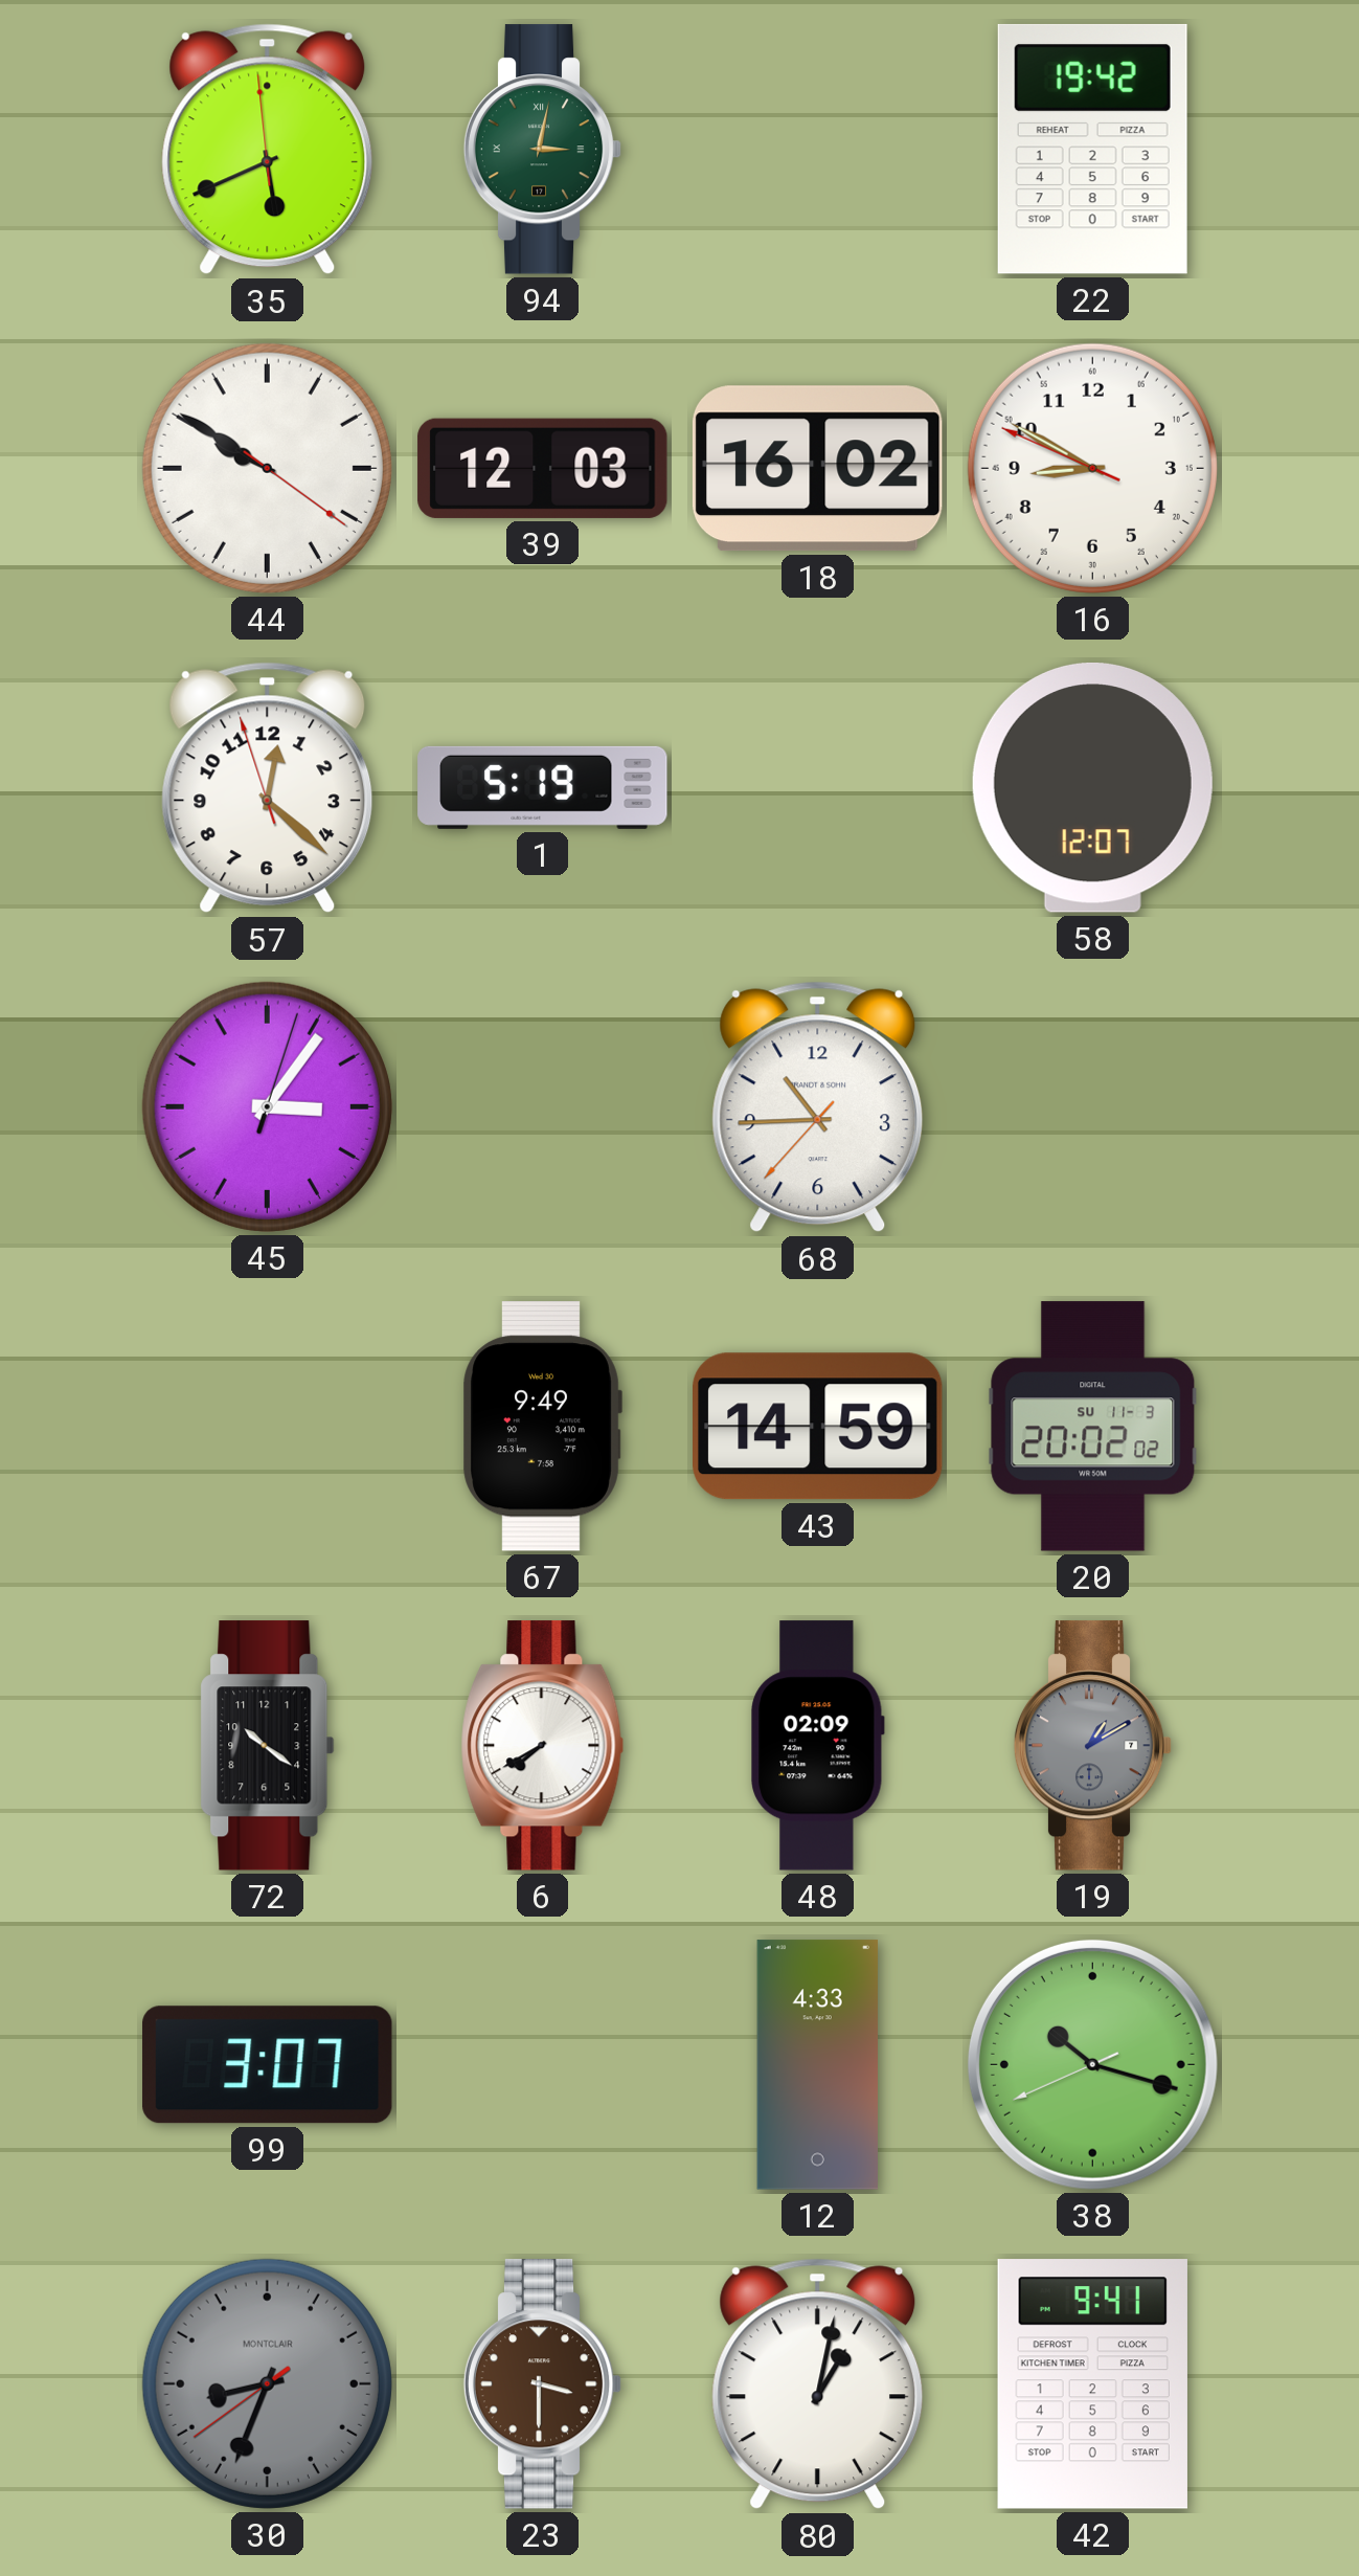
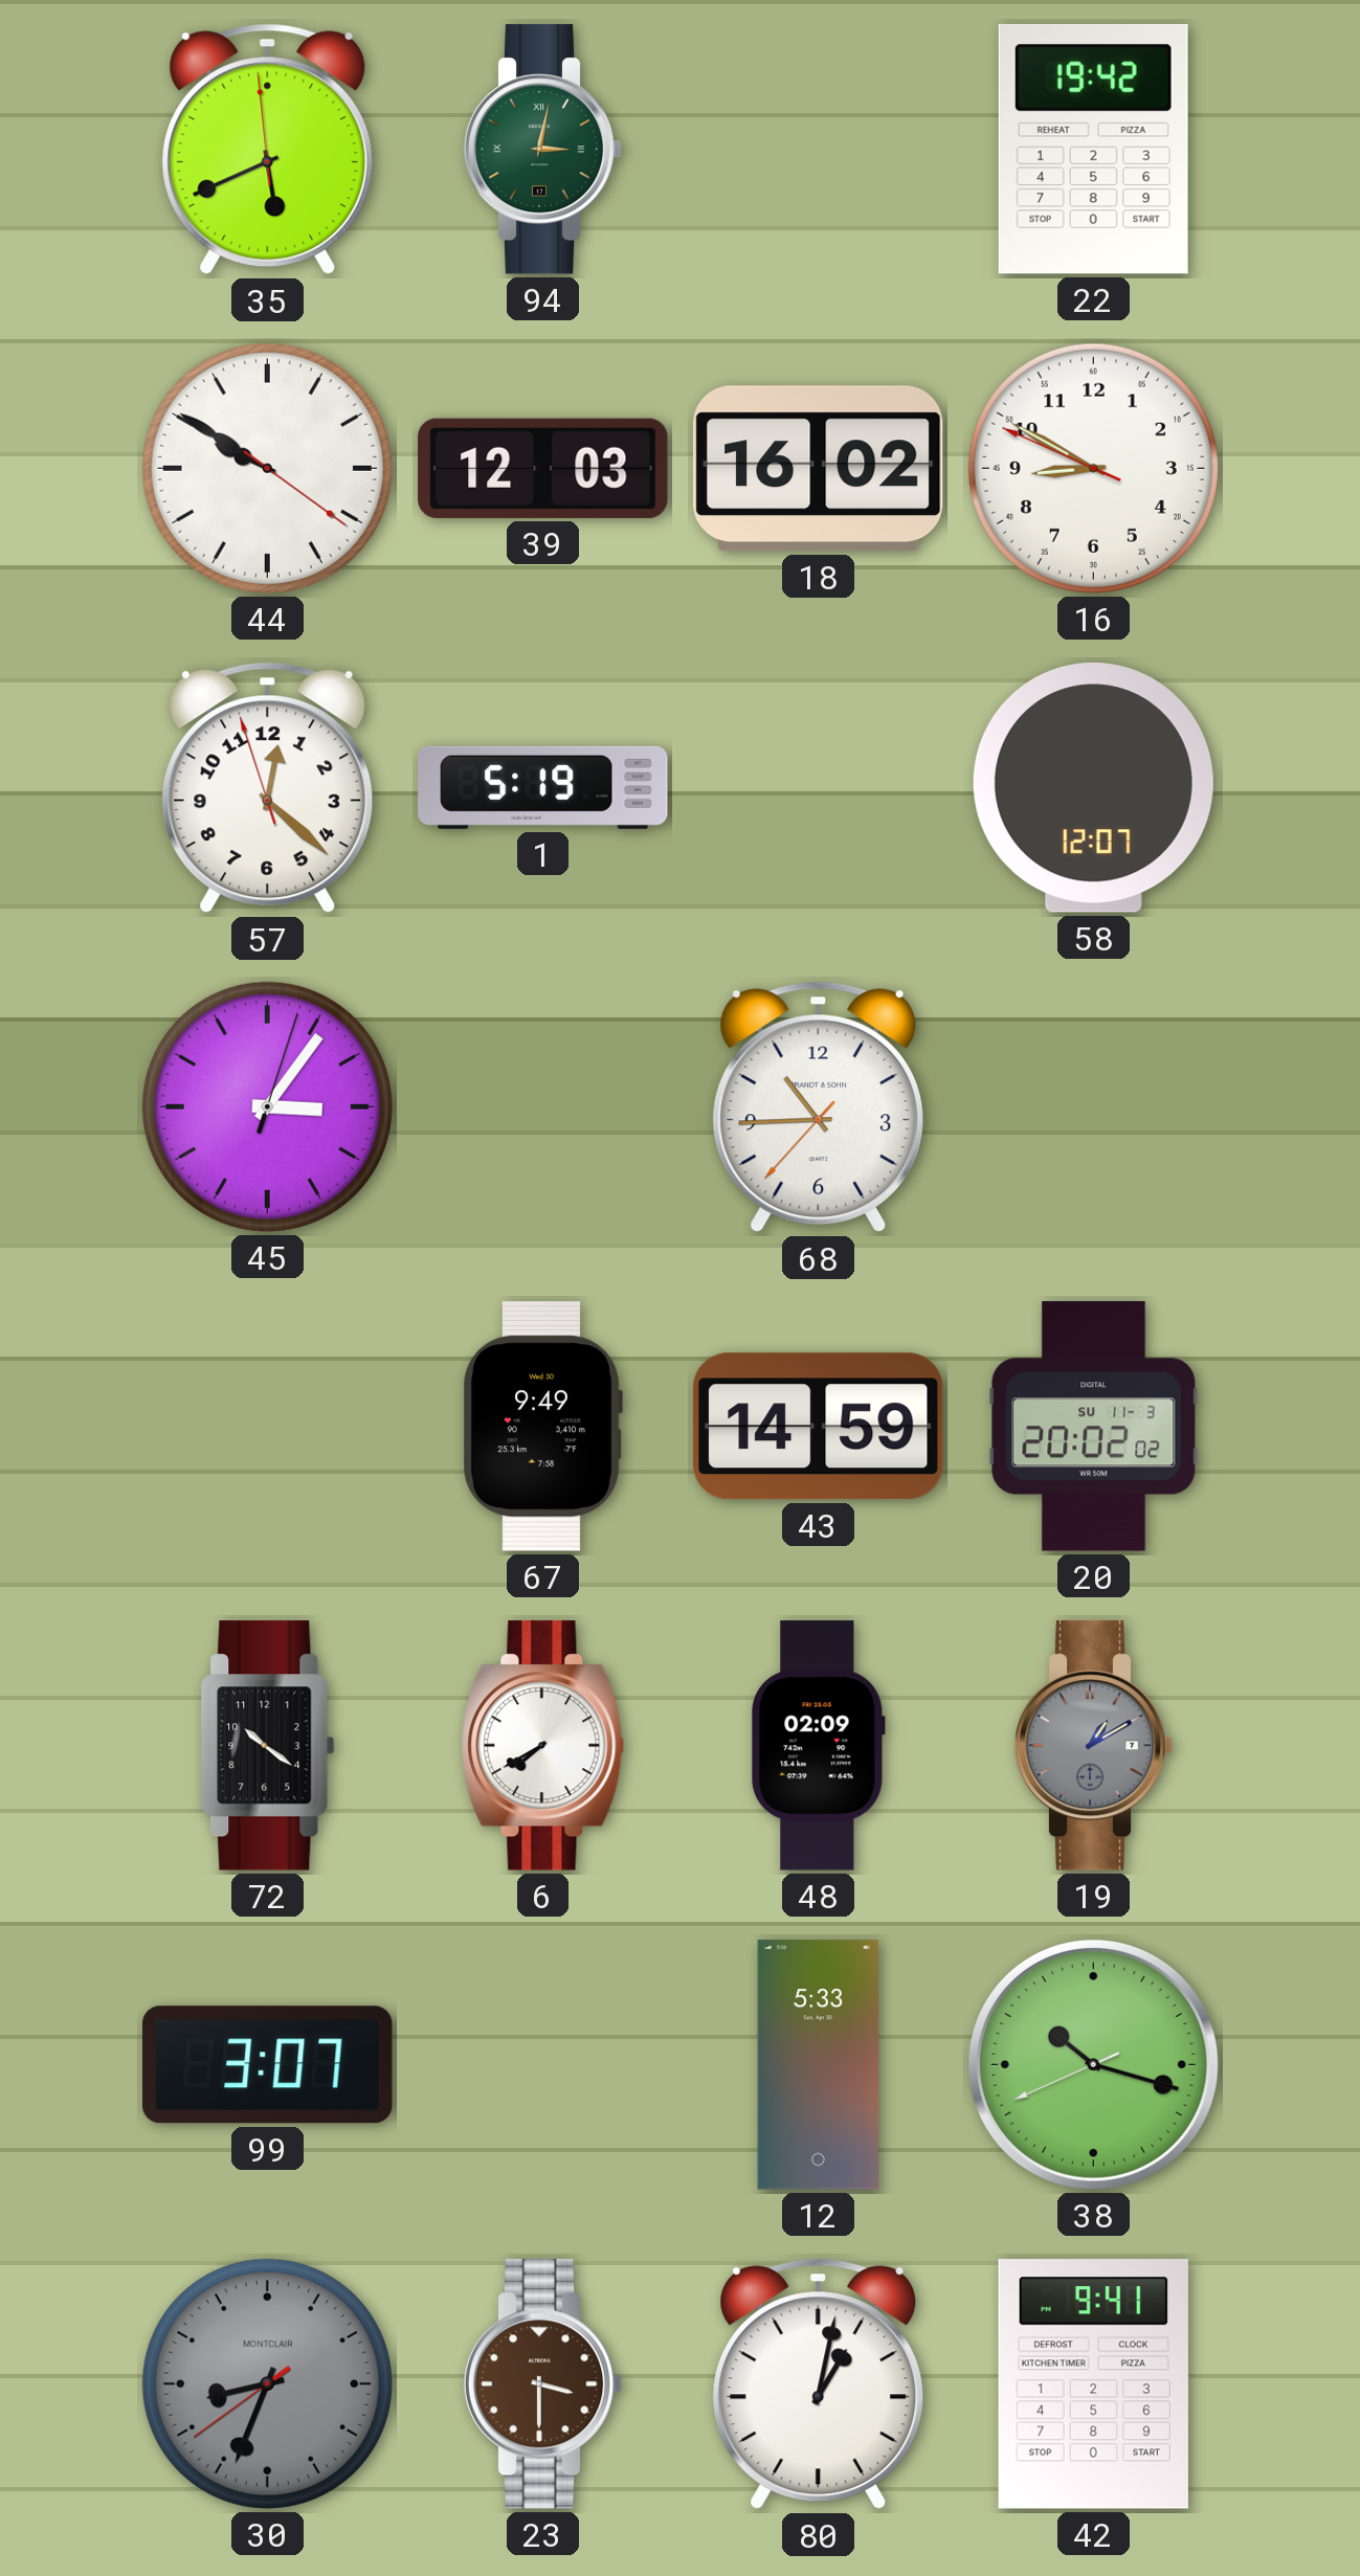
12: 4:33 -> 5:33
